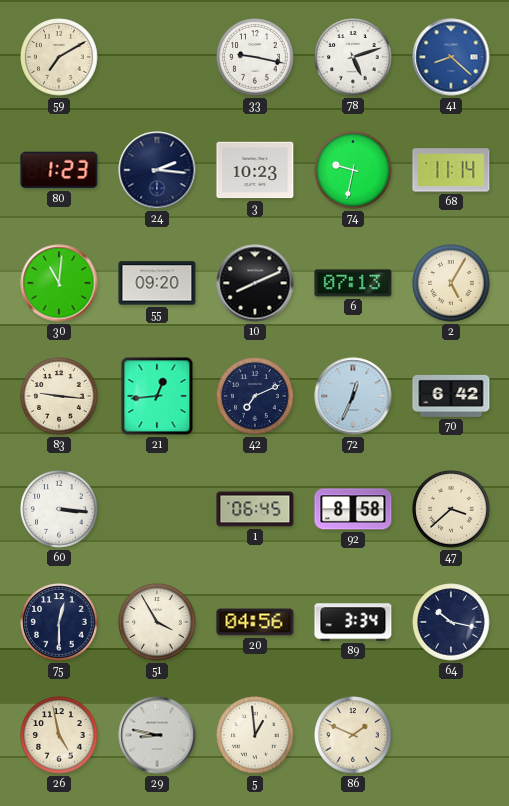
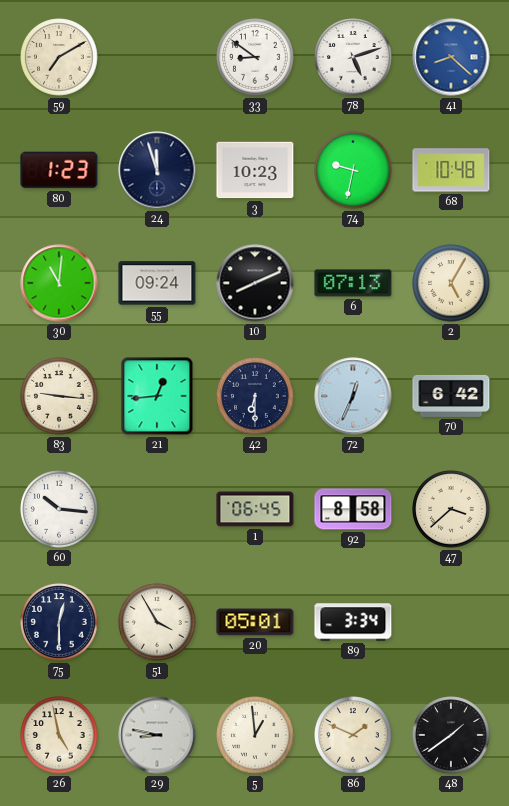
33: 9:17 -> 8:51
24: 2:16 -> 11:57
68: 11:14 -> 10:48
55: 09:20 -> 09:24
42: 7:11 -> 6:30
60: 3:16 -> 10:16
20: 04:56 -> 05:01
64: 10:17 -> none
48: none -> 1:39
